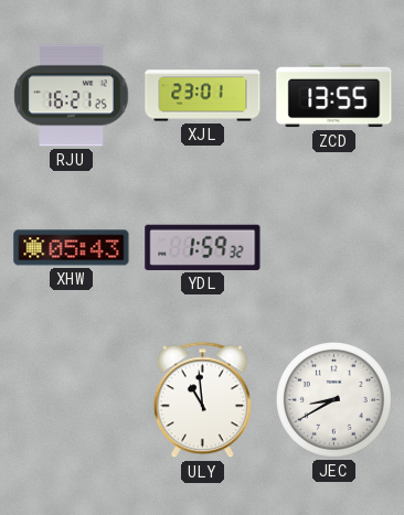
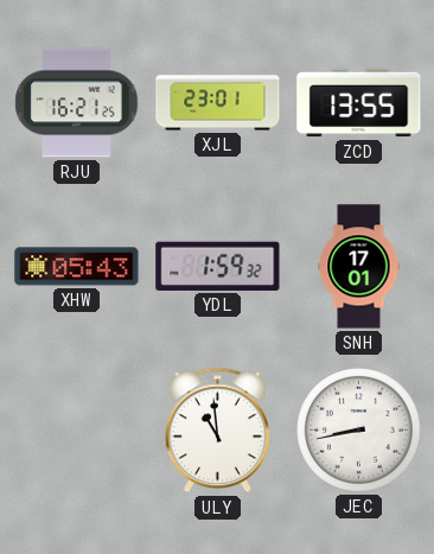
SNH: none -> 17:01
JEC: 8:40 -> 8:43
